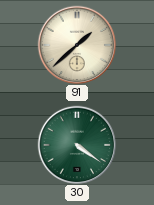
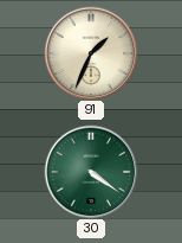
91: 1:38 -> 1:34
